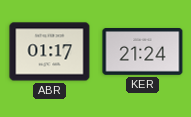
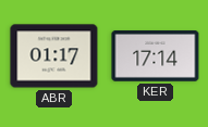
KER: 21:24 -> 17:14
